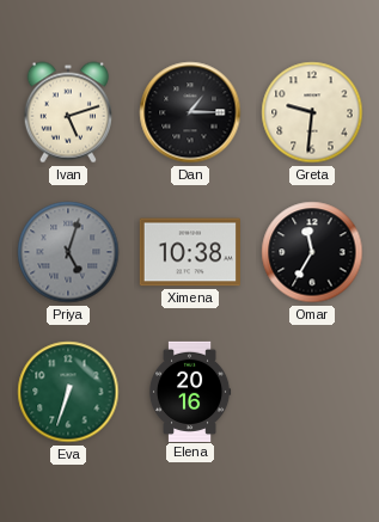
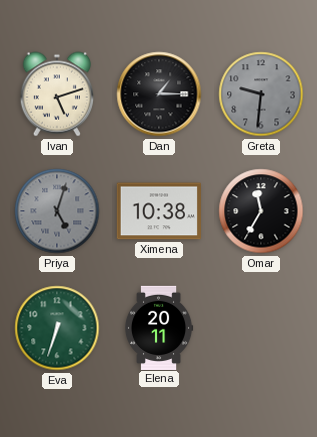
Greta dial: cream -> grey
Elena: 20:16 -> 20:11
